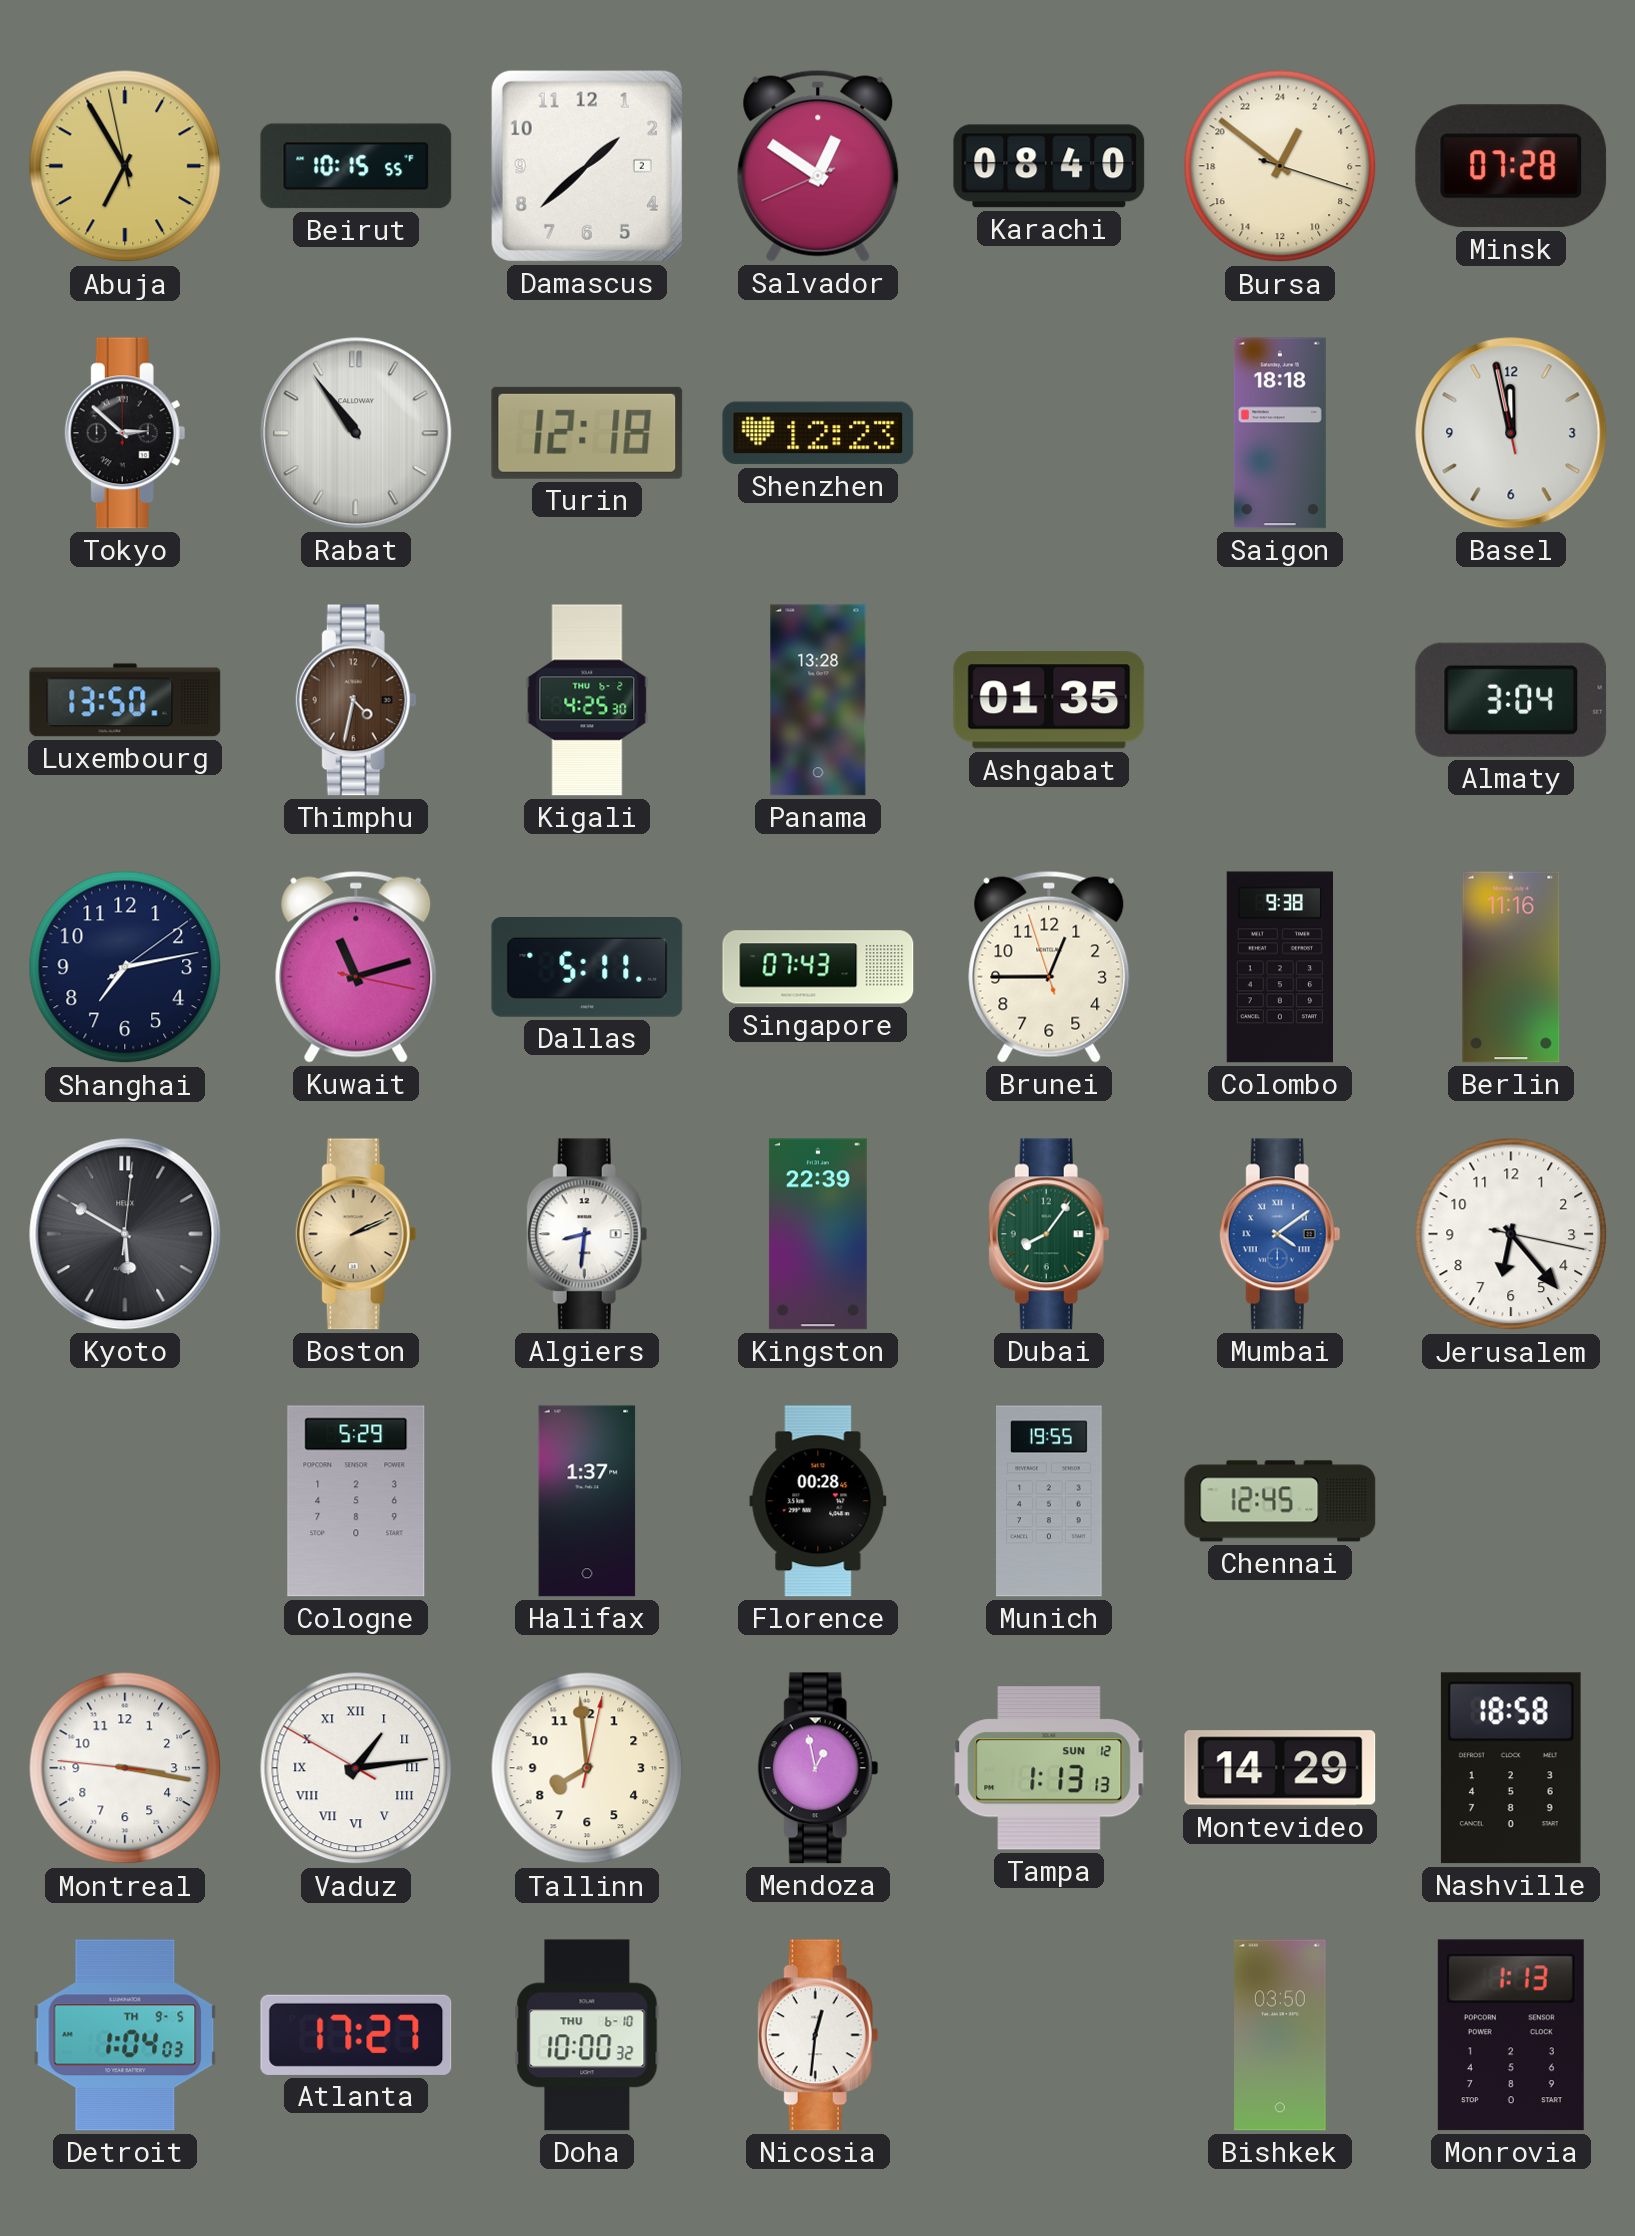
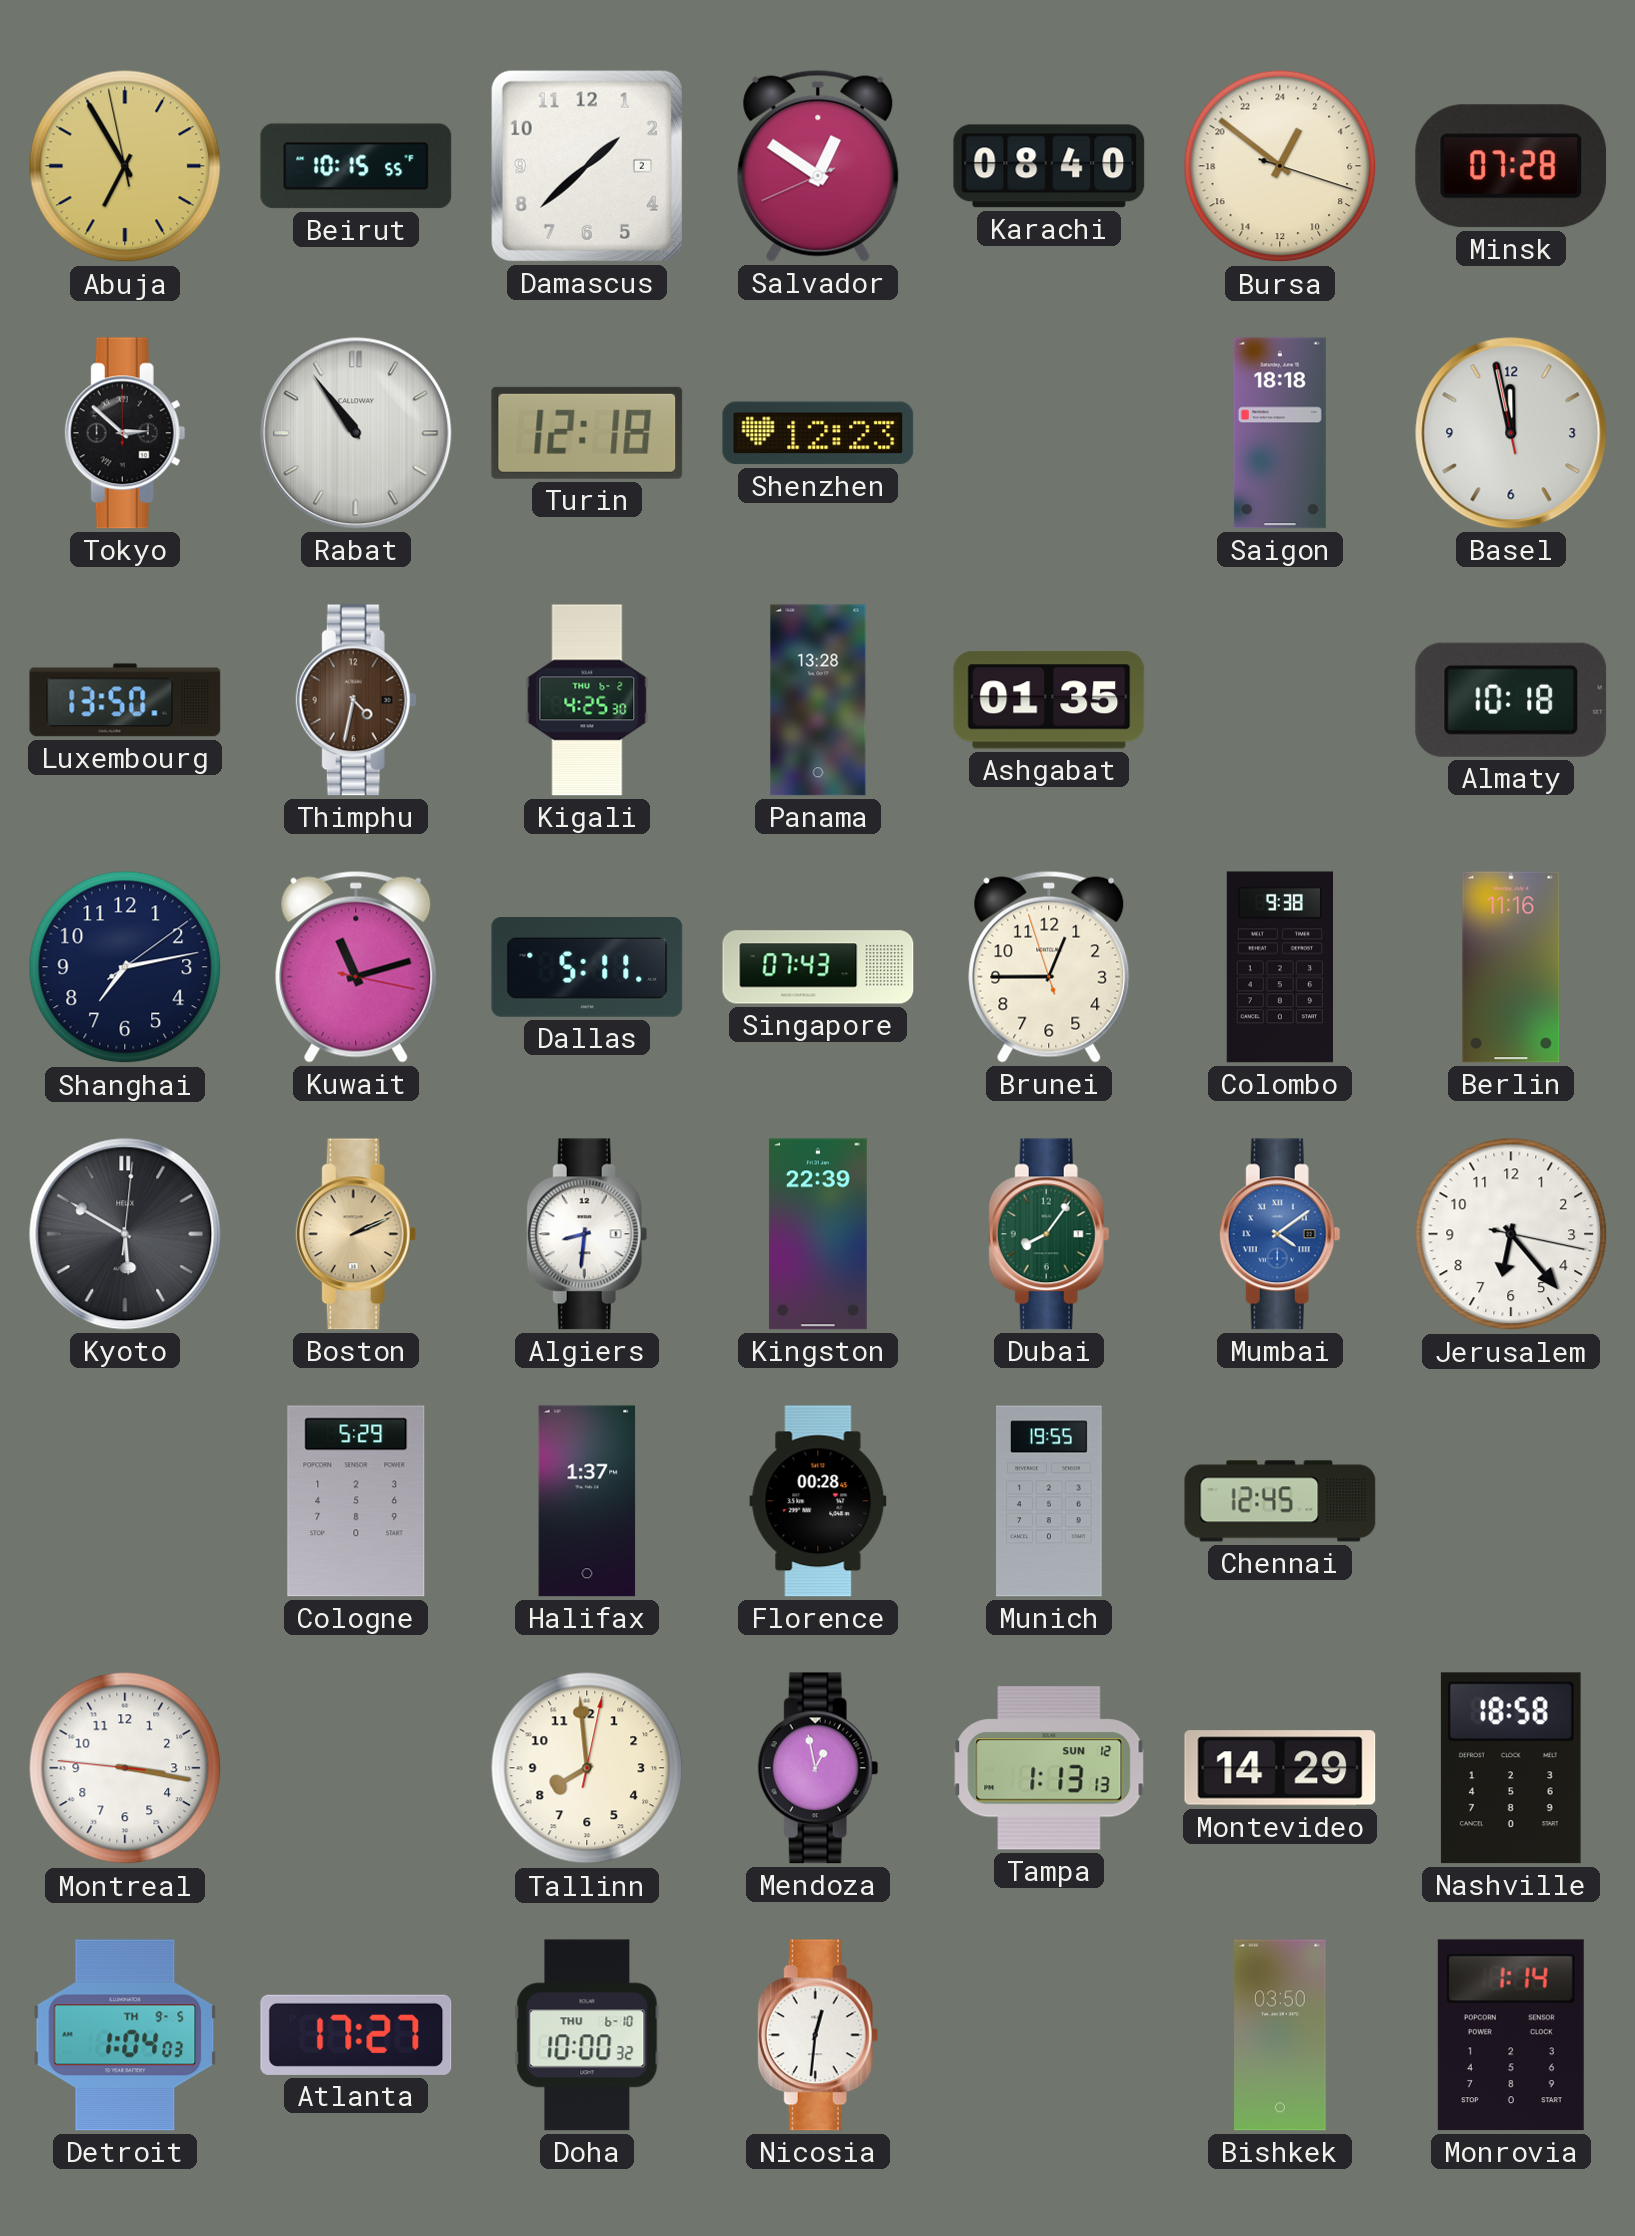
Almaty: 3:04 -> 10:18
Vaduz: 1:13 -> none
Monrovia: 1:13 -> 1:14
